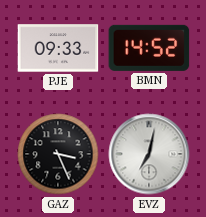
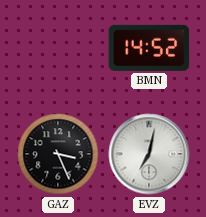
PJE: 09:33 -> none
